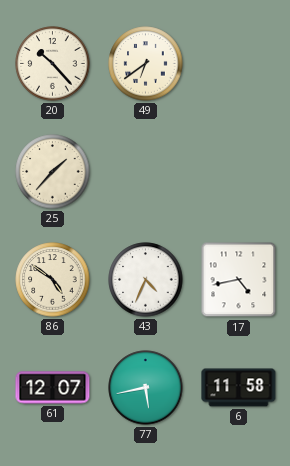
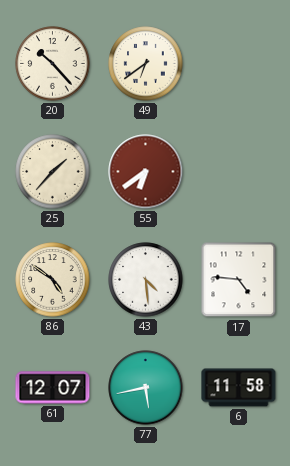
55: none -> 6:39
43: 4:34 -> 4:29
17: 4:43 -> 4:46
